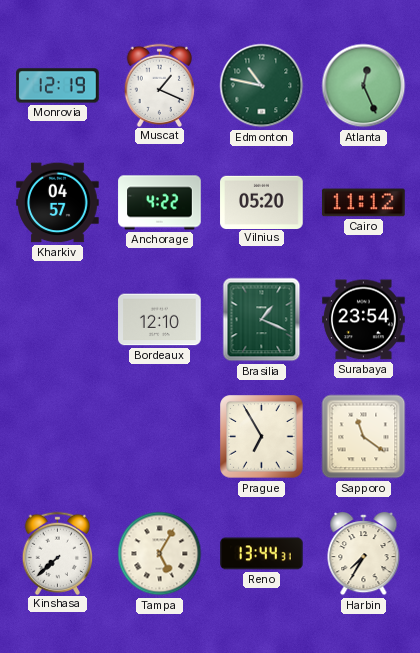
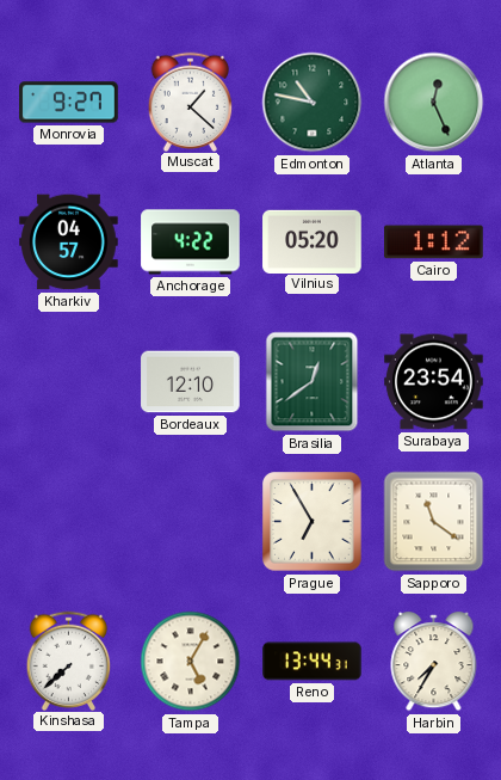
Monrovia: 12:19 -> 9:27
Muscat: 1:19 -> 1:22
Cairo: 11:12 -> 1:12
Brasilia: 1:19 -> 12:39
